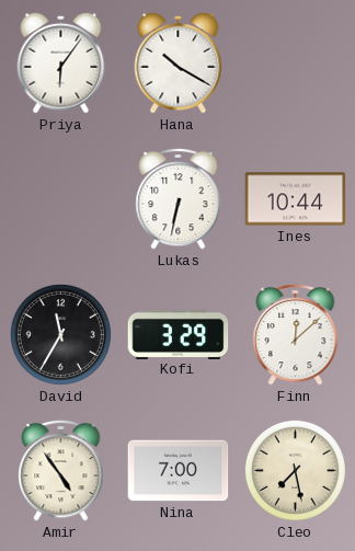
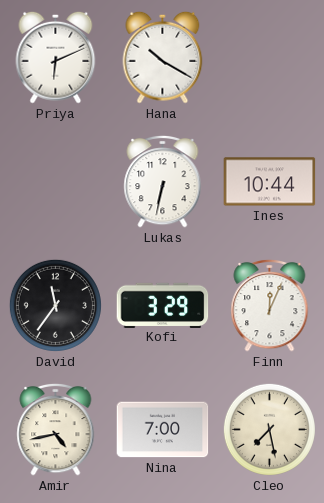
Priya: 6:06 -> 6:11
David: 11:35 -> 11:36
Finn: 12:08 -> 12:04
Amir: 4:54 -> 4:43
